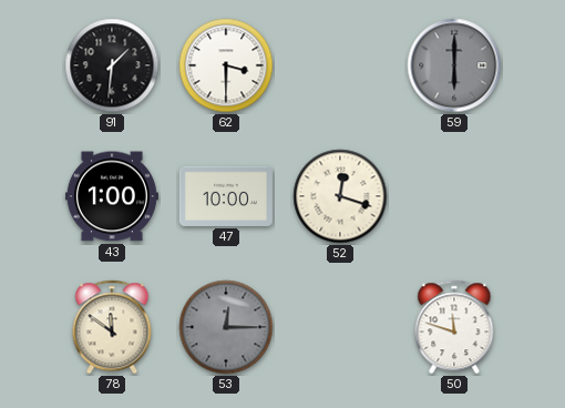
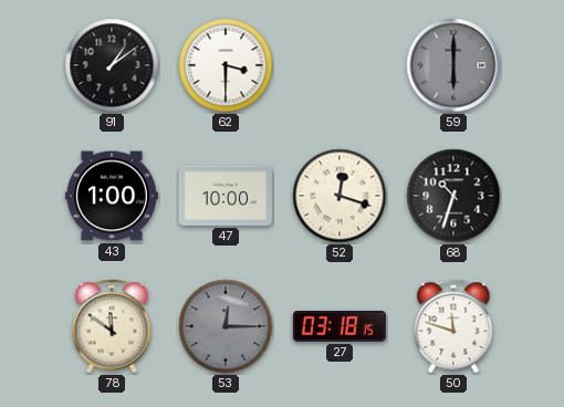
91: 1:31 -> 1:09
68: none -> 10:33
27: none -> 03:18
